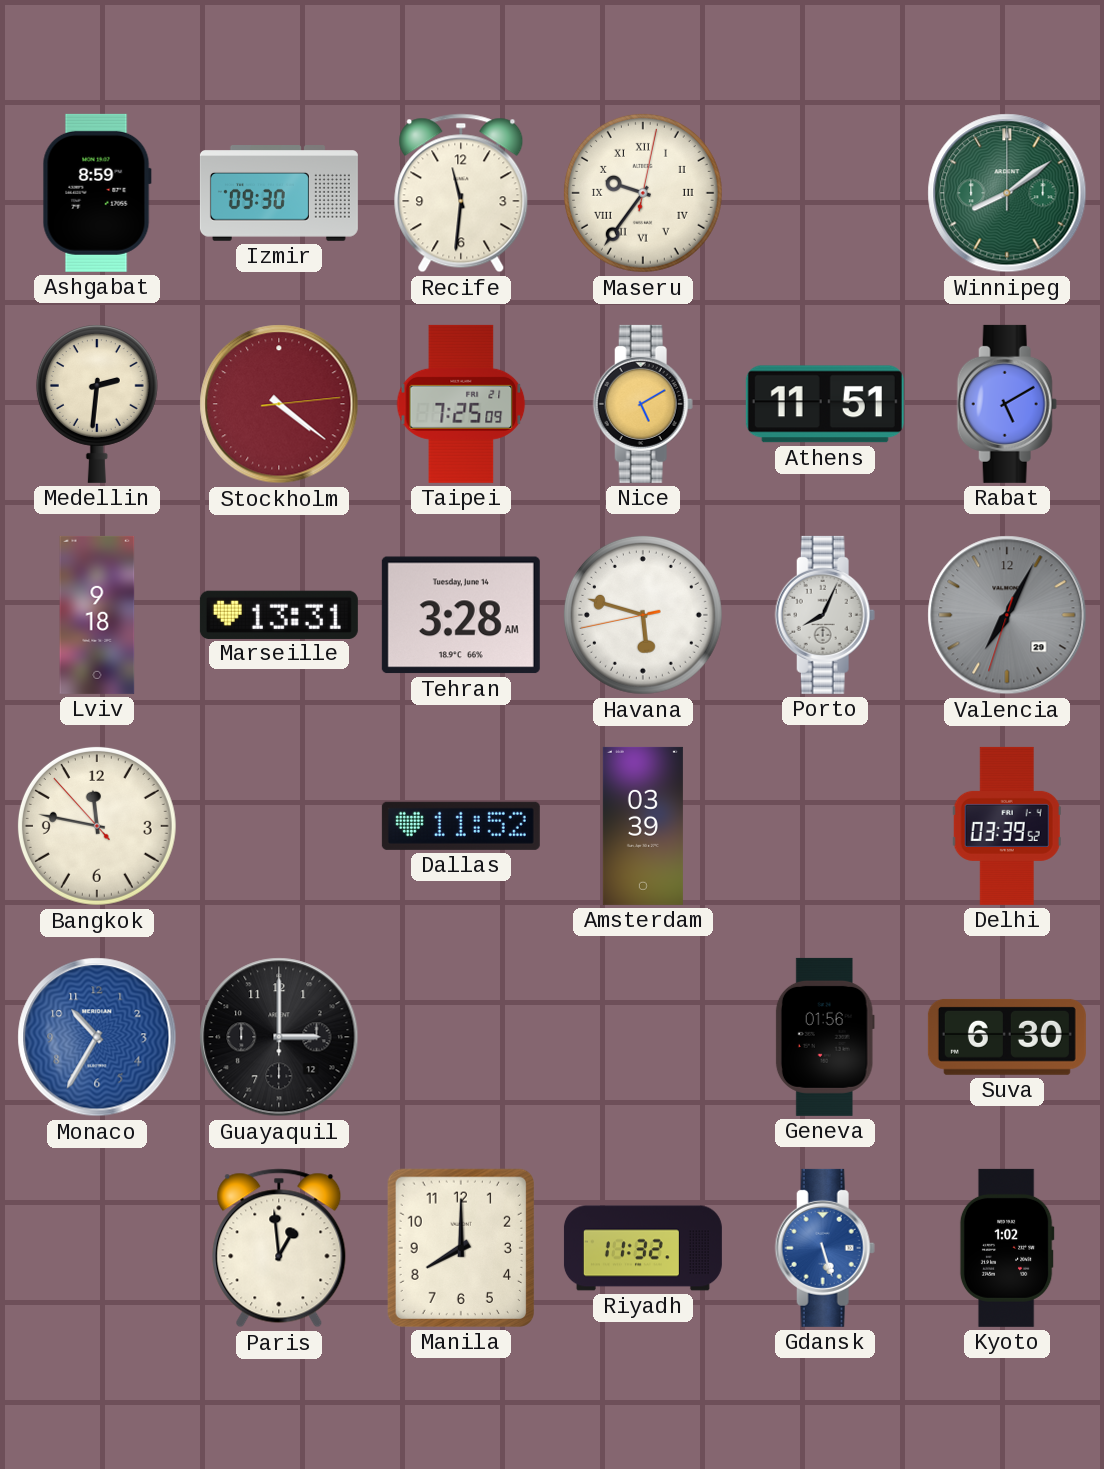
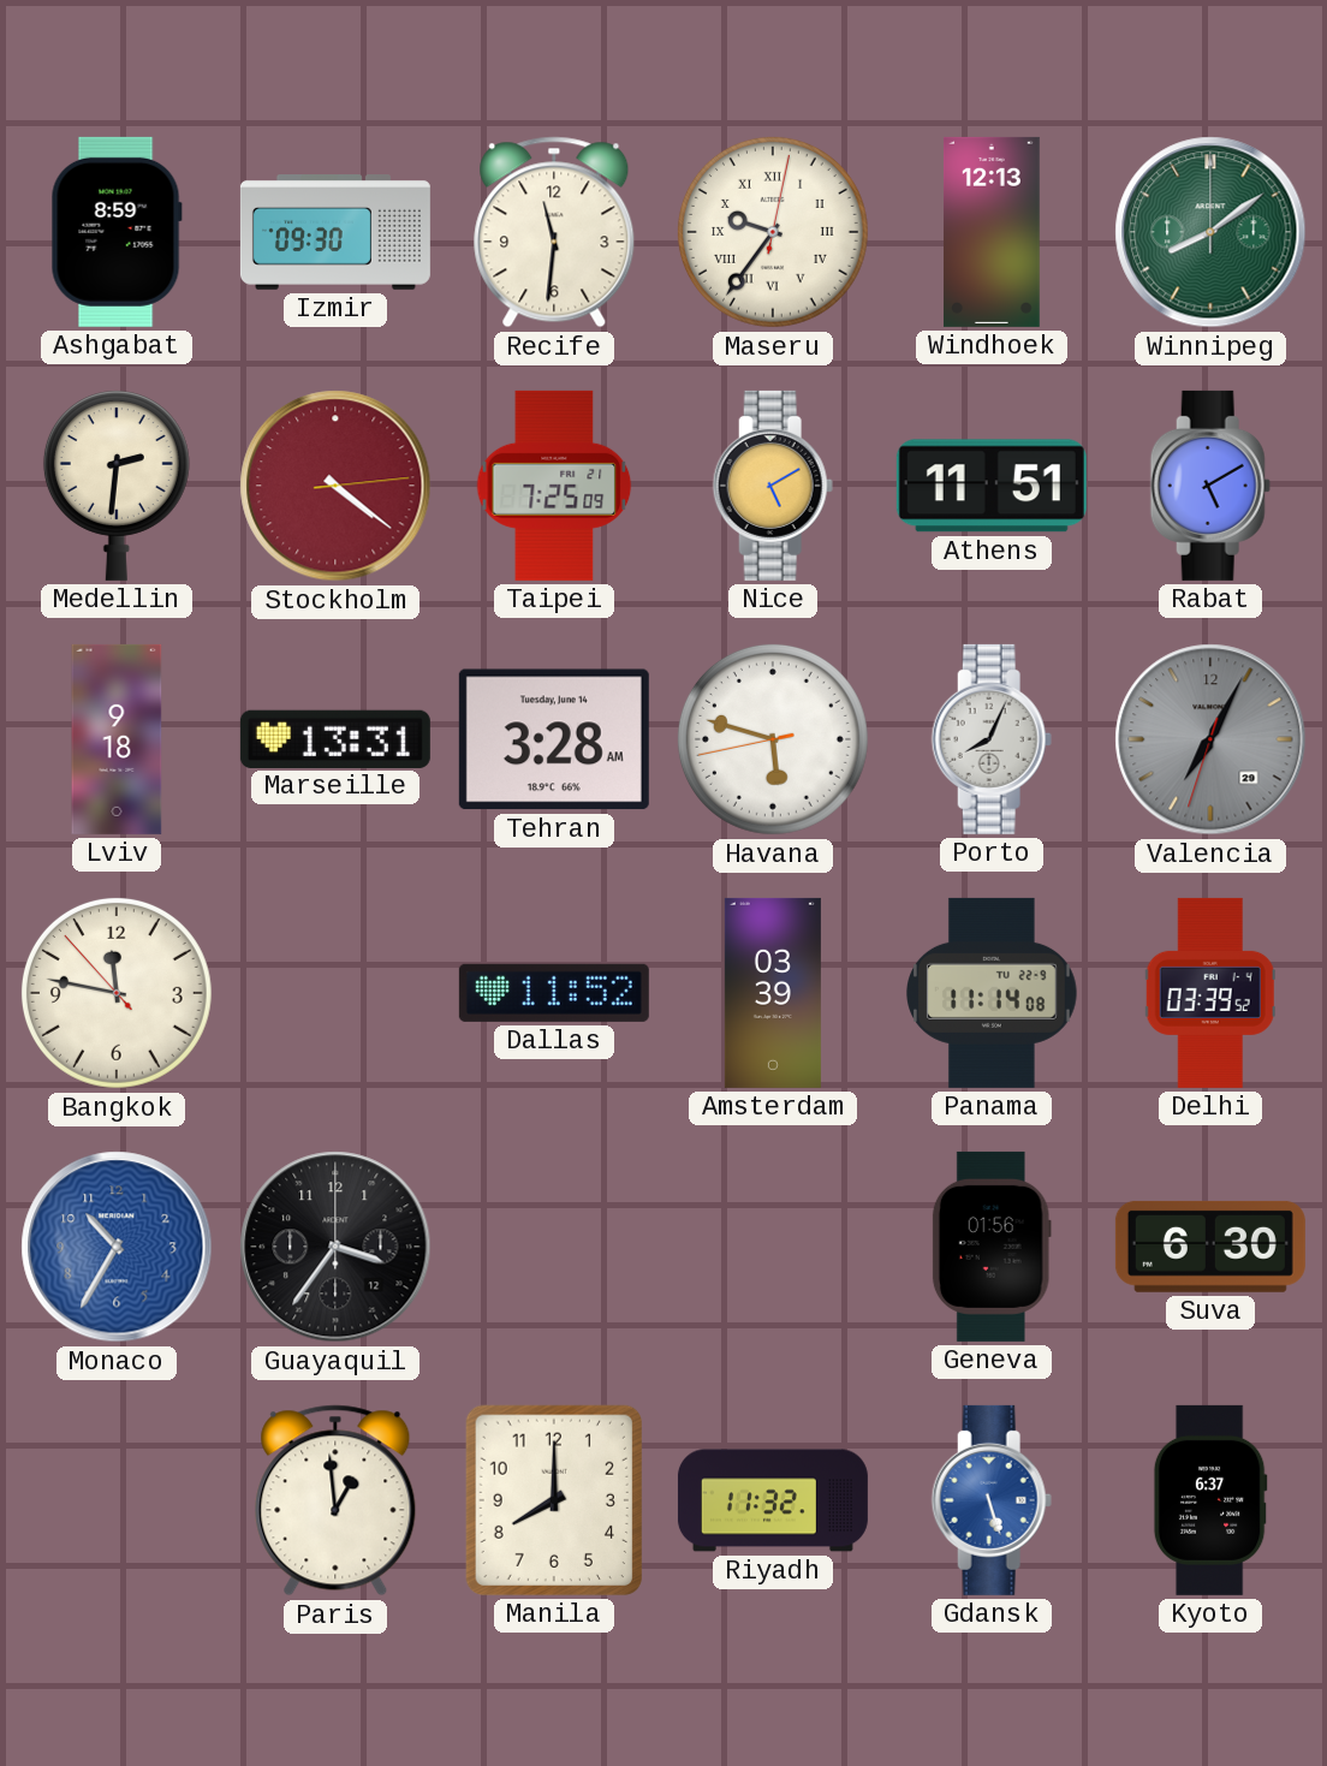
Windhoek: none -> 12:13
Panama: none -> 11:14
Guayaquil: 3:00 -> 3:36
Kyoto: 1:02 -> 6:37
